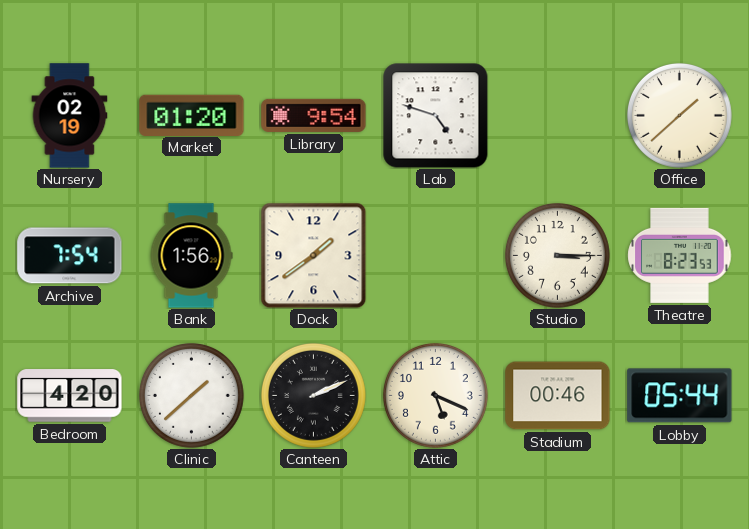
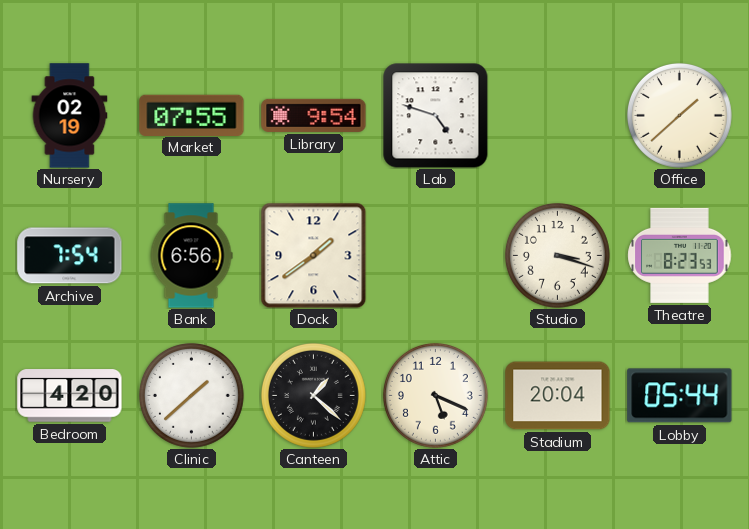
Market: 01:20 -> 07:55
Bank: 1:56 -> 6:56
Studio: 3:15 -> 3:18
Canteen: 2:11 -> 1:22
Stadium: 00:46 -> 20:04
